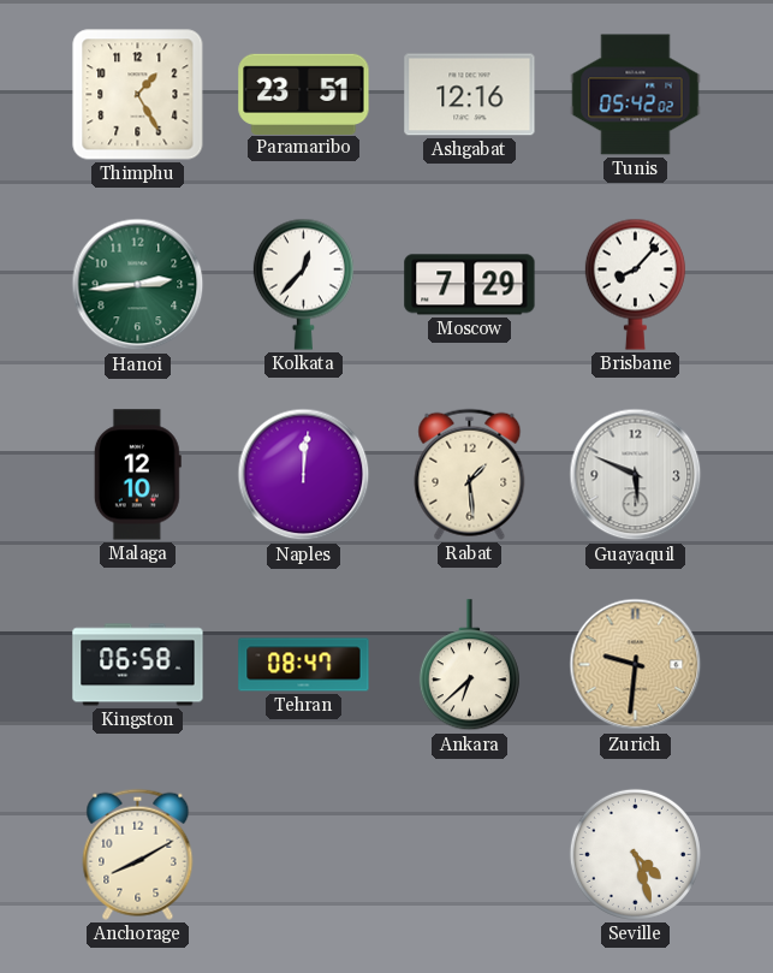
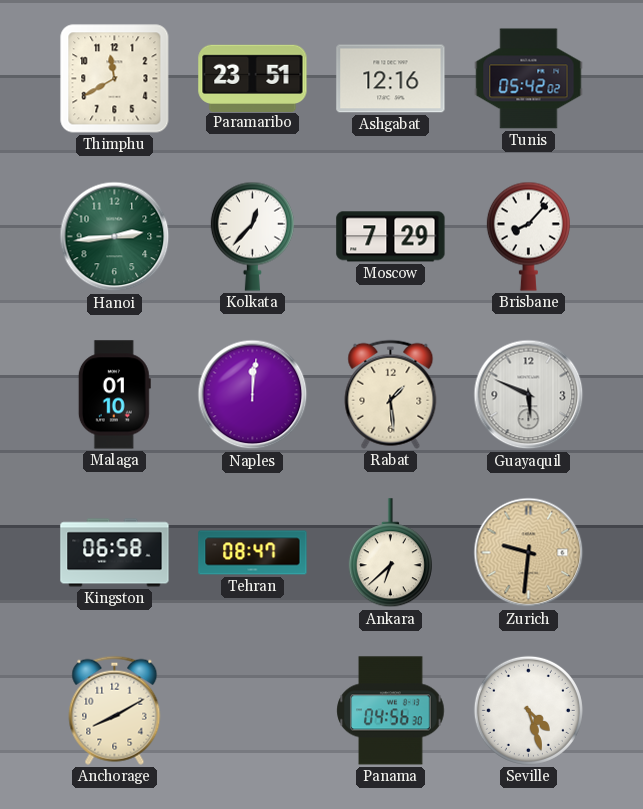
Thimphu: 1:25 -> 11:40
Malaga: 12:10 -> 01:10
Panama: none -> 04:56
